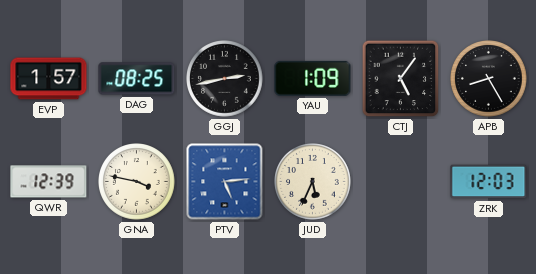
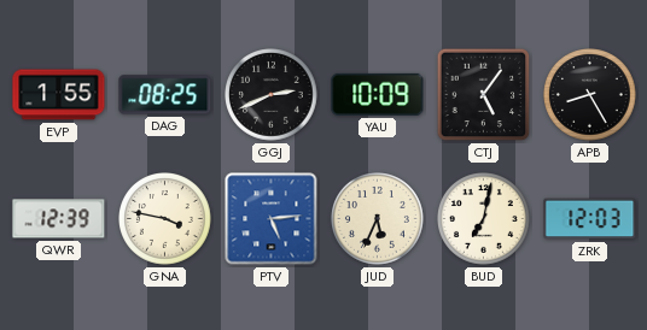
EVP: 1:57 -> 1:55
GGJ: 2:43 -> 2:41
YAU: 1:09 -> 10:09
BUD: none -> 7:02
